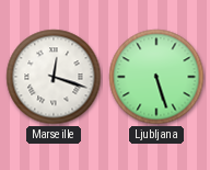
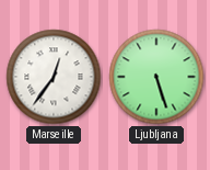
Marseille: 12:18 -> 12:36
